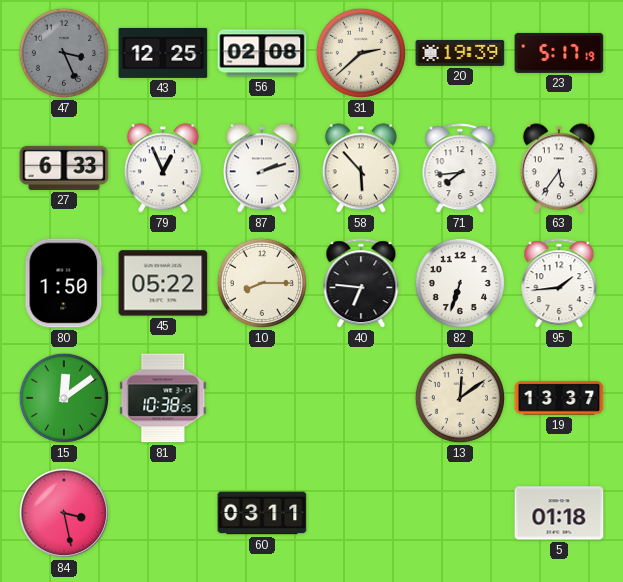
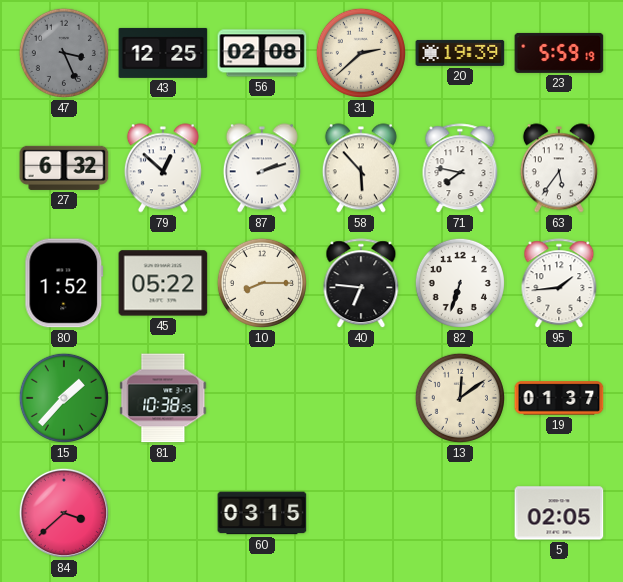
23: 5:17 -> 5:59
27: 6:33 -> 6:32
79: 12:56 -> 12:52
71: 7:44 -> 7:47
80: 1:50 -> 1:52
15: 12:09 -> 1:37
19: 13:37 -> 01:37
84: 3:28 -> 3:38
60: 03:11 -> 03:15
5: 01:18 -> 02:05
